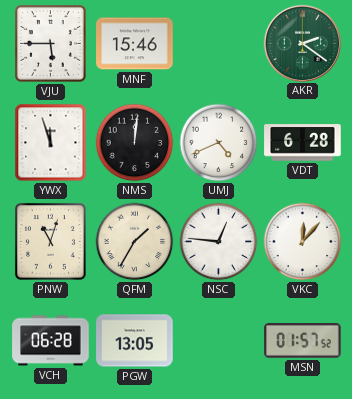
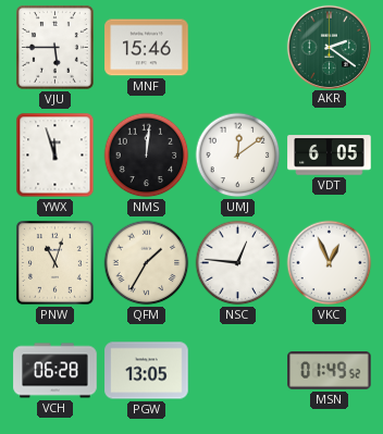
UMJ: 4:41 -> 12:09
VDT: 6:28 -> 6:05
VKC: 12:07 -> 12:56
MSN: 01:57 -> 01:49
